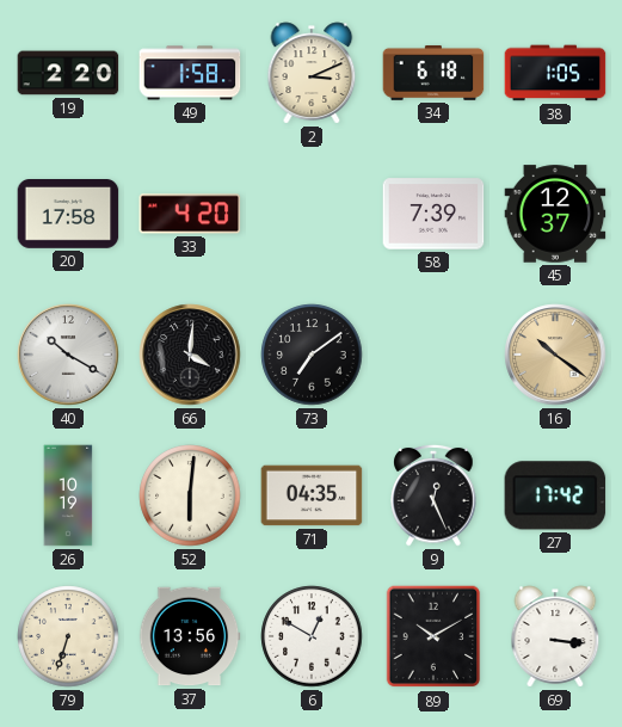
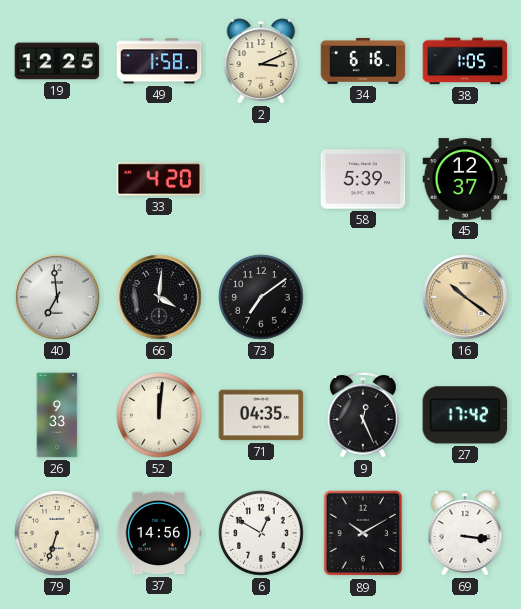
19: 2:20 -> 12:25
34: 6:18 -> 6:16
20: 17:58 -> none
58: 7:39 -> 5:39
40: 10:20 -> 6:59
26: 10:19 -> 9:33
52: 6:01 -> 12:01
37: 13:56 -> 14:56
